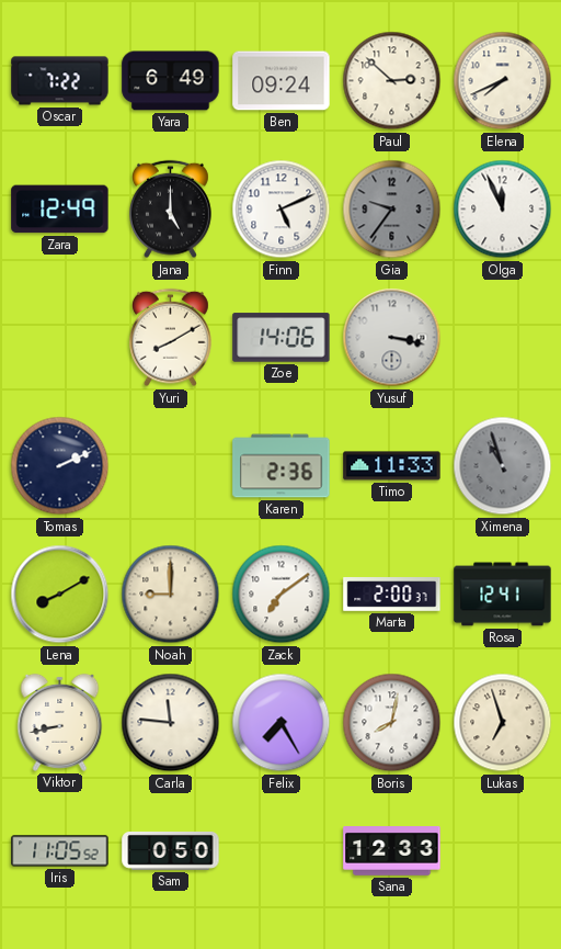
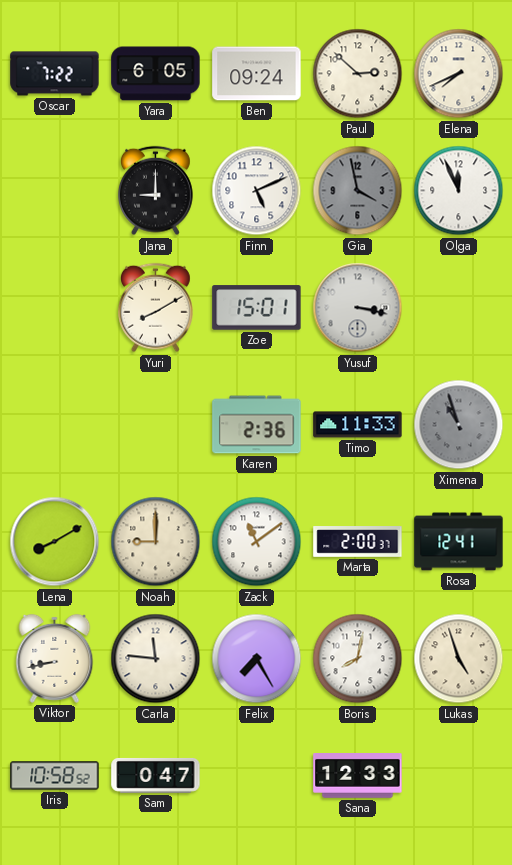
Yara: 6:49 -> 6:05
Zara: 12:49 -> none
Jana: 5:00 -> 9:00
Gia: 9:36 -> 3:58
Zoe: 14:06 -> 15:01
Tomas: 2:11 -> none
Zack: 7:09 -> 11:09
Lukas: 6:57 -> 4:57
Iris: 11:05 -> 10:58
Sam: 0:50 -> 0:47
